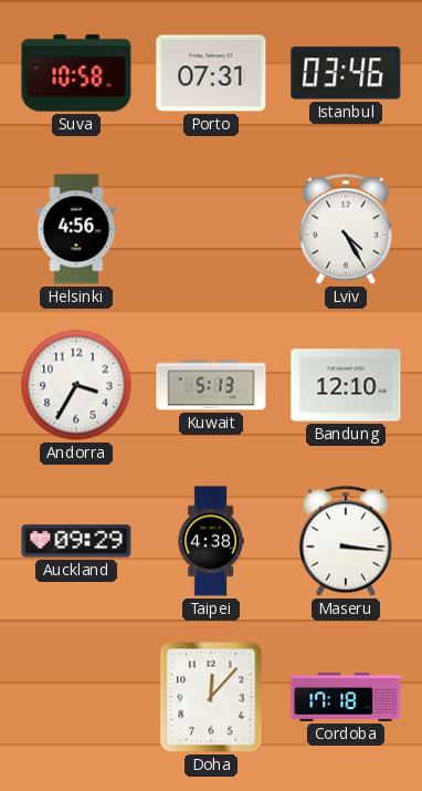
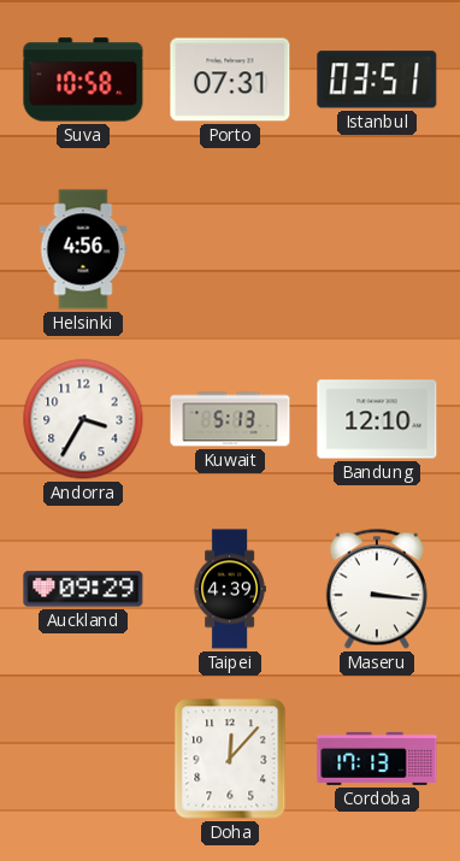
Istanbul: 03:46 -> 03:51
Lviv: 4:25 -> none
Taipei: 4:38 -> 4:39
Cordoba: 17:18 -> 17:13
